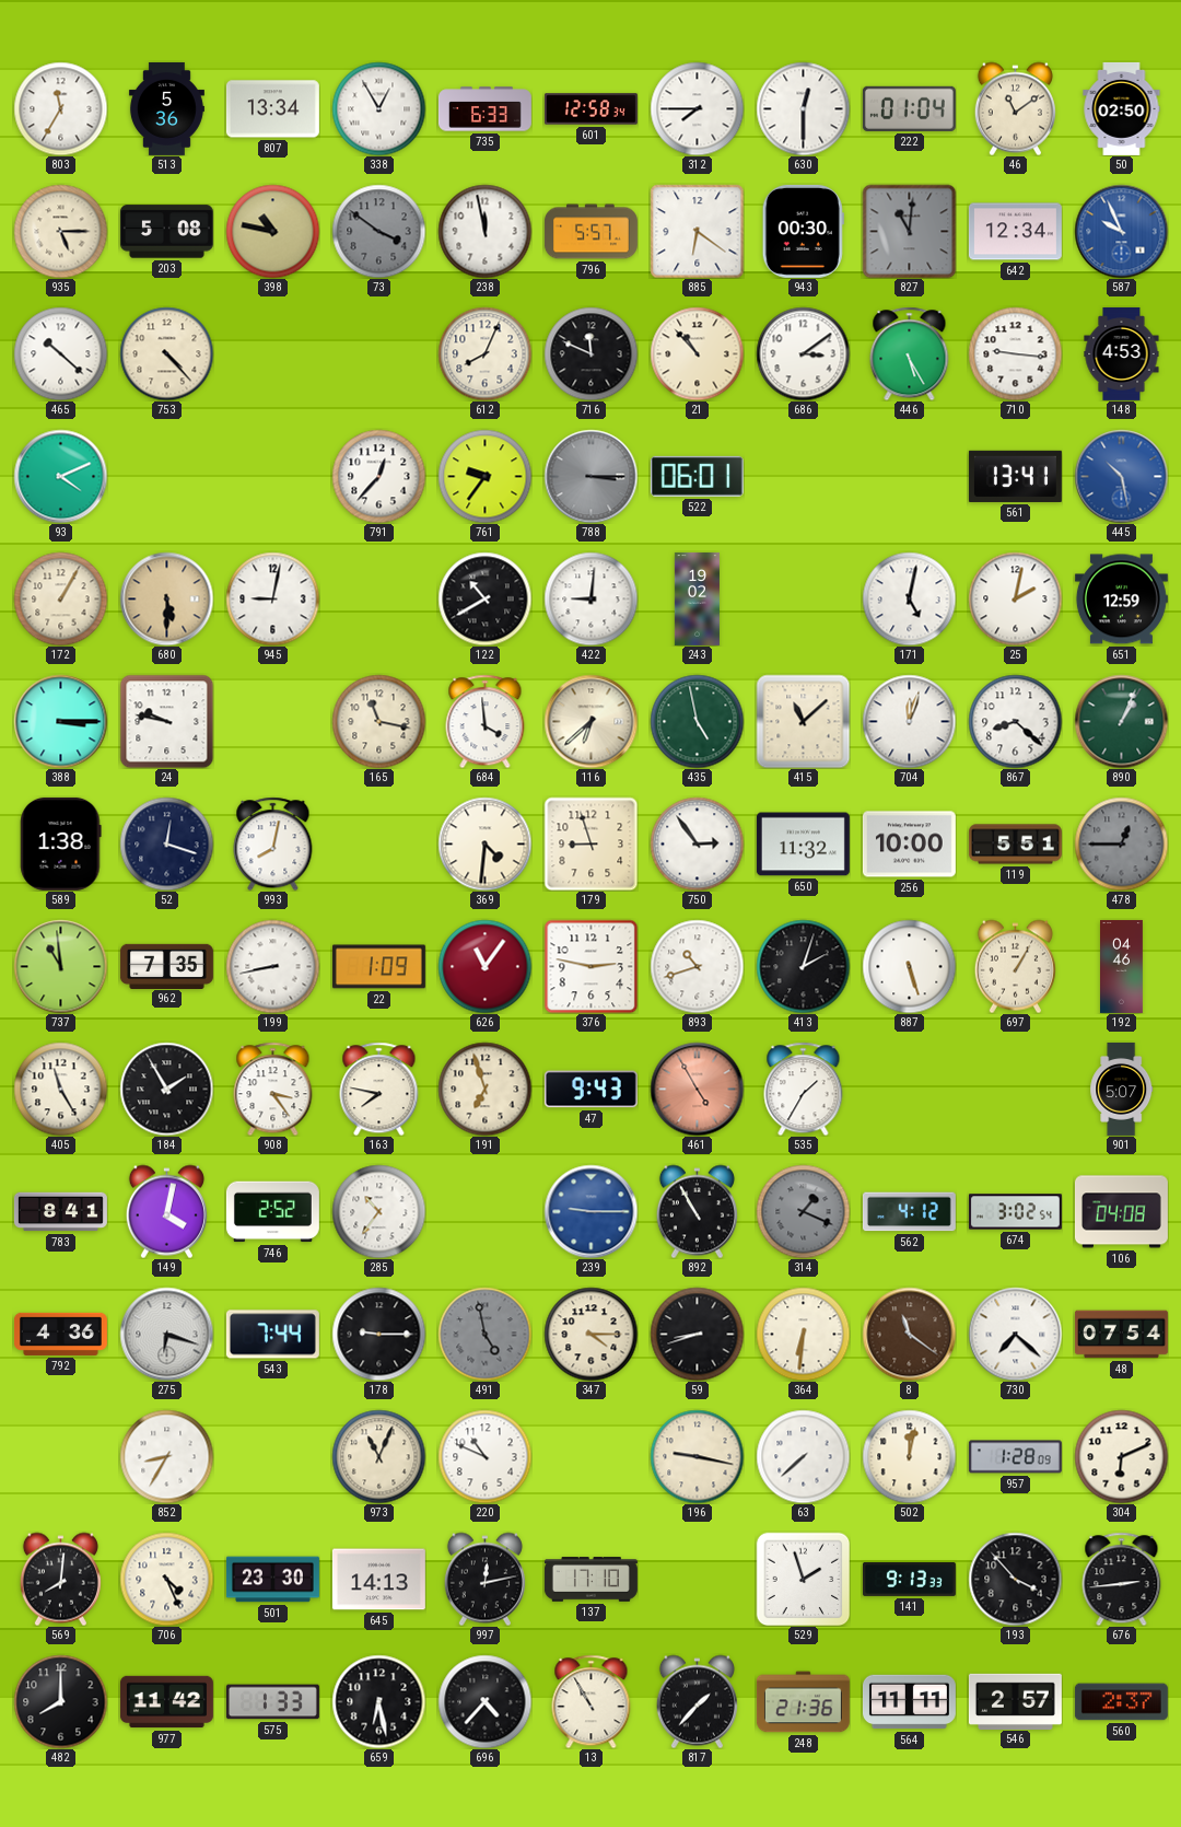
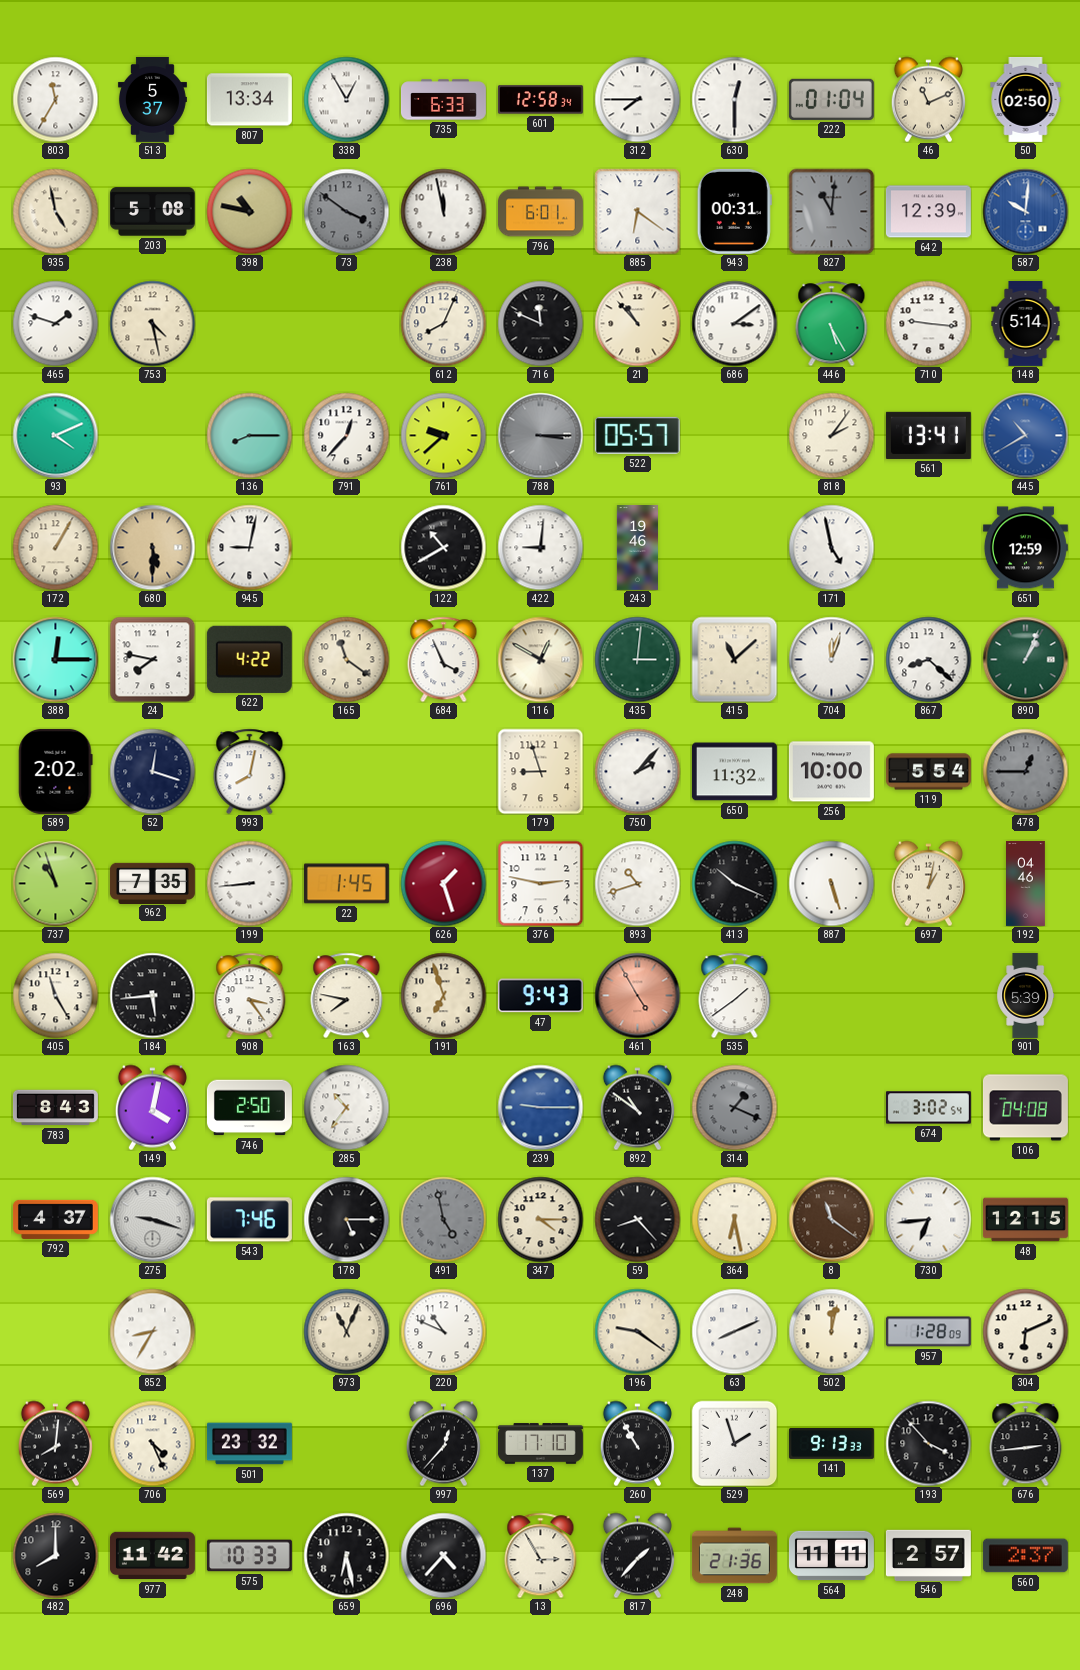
513: 5:36 -> 5:37
46: 11:09 -> 11:11
935: 5:15 -> 4:58
796: 5:57 -> 6:01
943: 00:30 -> 00:31
642: 12:34 -> 12:39
587: 9:56 -> 10:01
465: 10:22 -> 1:48
753: 4:23 -> 4:28
148: 4:53 -> 5:14
136: none -> 8:15
761: 9:36 -> 9:38
522: 06:01 -> 05:57
818: none -> 2:06
445: 10:28 -> 10:40
243: 19:02 -> 19:46
171: 5:02 -> 4:58
25: 2:02 -> none
388: 3:15 -> 12:15
24: 9:47 -> 7:47
622: none -> 4:22
165: 11:17 -> 11:21
684: 3:59 -> 3:56
116: 6:38 -> 12:50
435: 4:58 -> 3:01
589: 1:38 -> 2:02
369: 4:31 -> none
750: 2:54 -> 2:07
119: 5:51 -> 5:54
737: 10:59 -> 10:57
199: 8:43 -> 8:44
22: 1:09 -> 1:45
626: 11:06 -> 1:27
413: 2:03 -> 10:19
697: 1:05 -> 1:02
184: 1:55 -> 5:44
535: 1:35 -> 1:39
901: 5:07 -> 5:39
783: 8:41 -> 8:43
746: 2:52 -> 2:50
892: 10:55 -> 10:51
562: 4:12 -> none
792: 4:36 -> 4:37
275: 6:18 -> 9:18
543: 7:44 -> 7:46
178: 9:15 -> 5:15
59: 8:42 -> 8:23
364: 6:31 -> 6:28
730: 7:22 -> 6:44
48: 07:54 -> 12:15
196: 9:17 -> 9:21
63: 7:38 -> 8:11
501: 23:30 -> 23:32
645: 14:13 -> none
997: 12:13 -> 12:37
260: none -> 10:55
575: 1:33 -> 10:33
13: 10:55 -> 2:55
